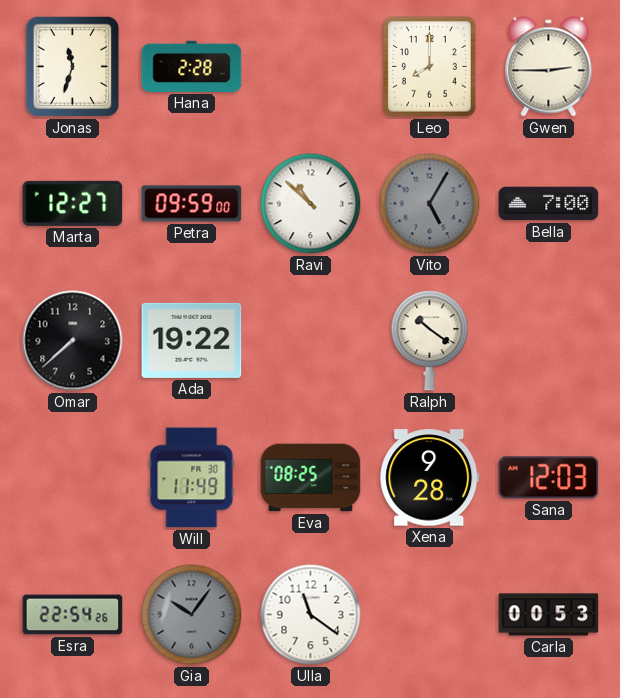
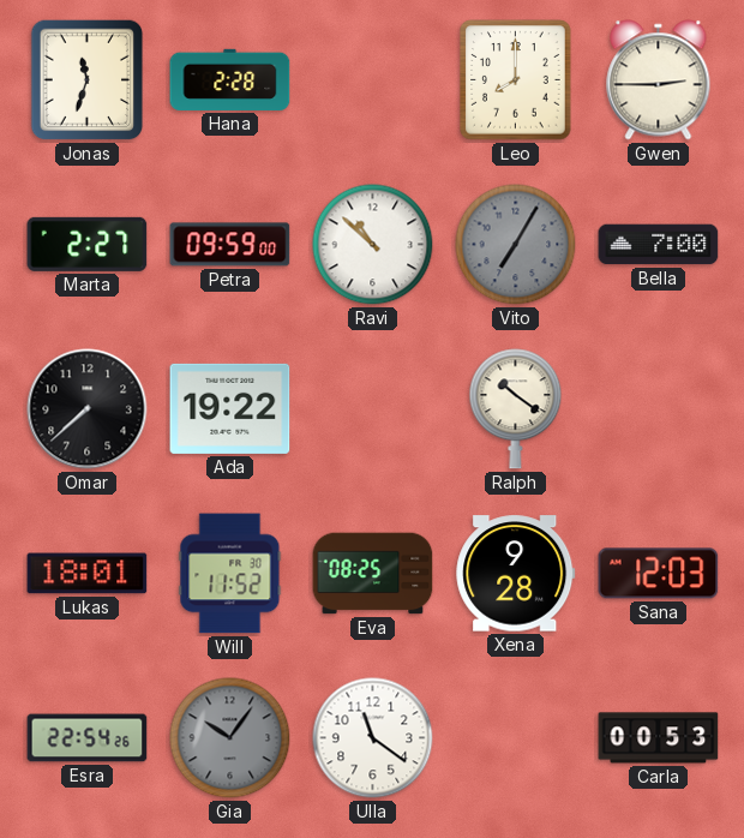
Marta: 12:27 -> 2:27
Vito: 5:05 -> 7:05
Lukas: none -> 18:01
Will: 11:49 -> 11:52
